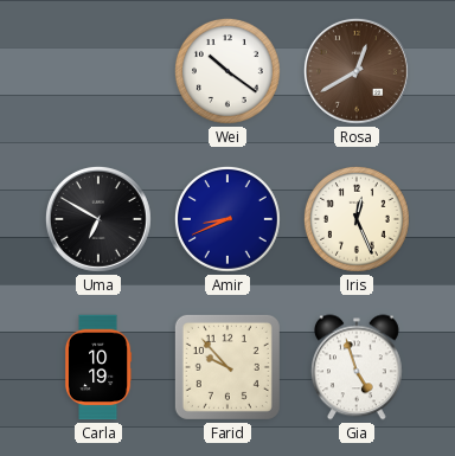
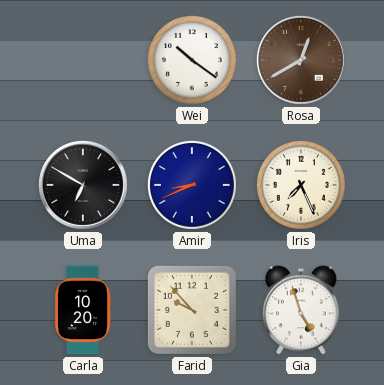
Iris: 12:26 -> 7:26
Carla: 10:19 -> 10:20
